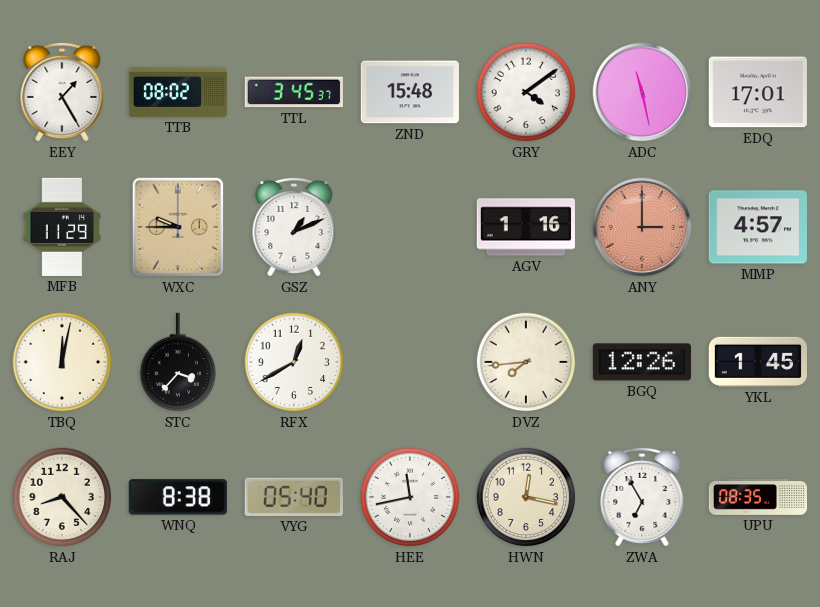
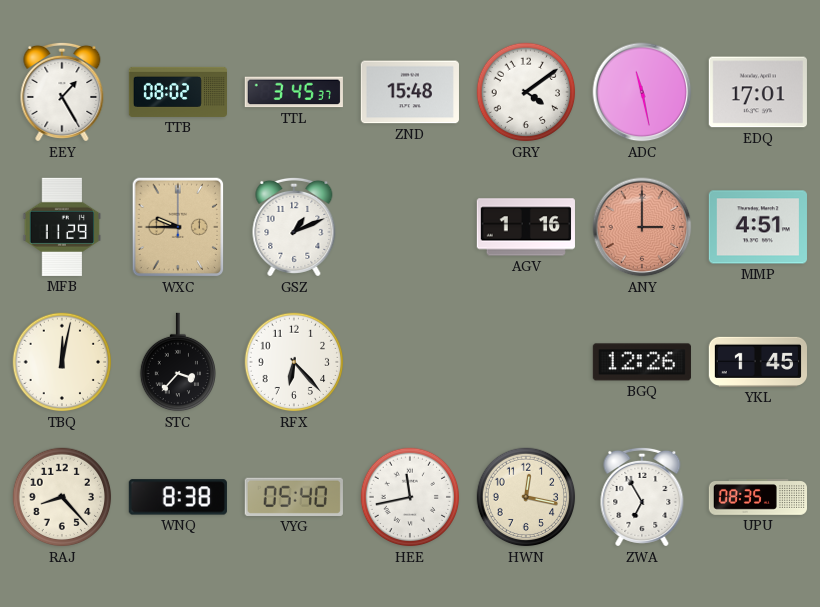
MMP: 4:57 -> 4:51
RFX: 12:40 -> 6:23
DVZ: 7:44 -> none
